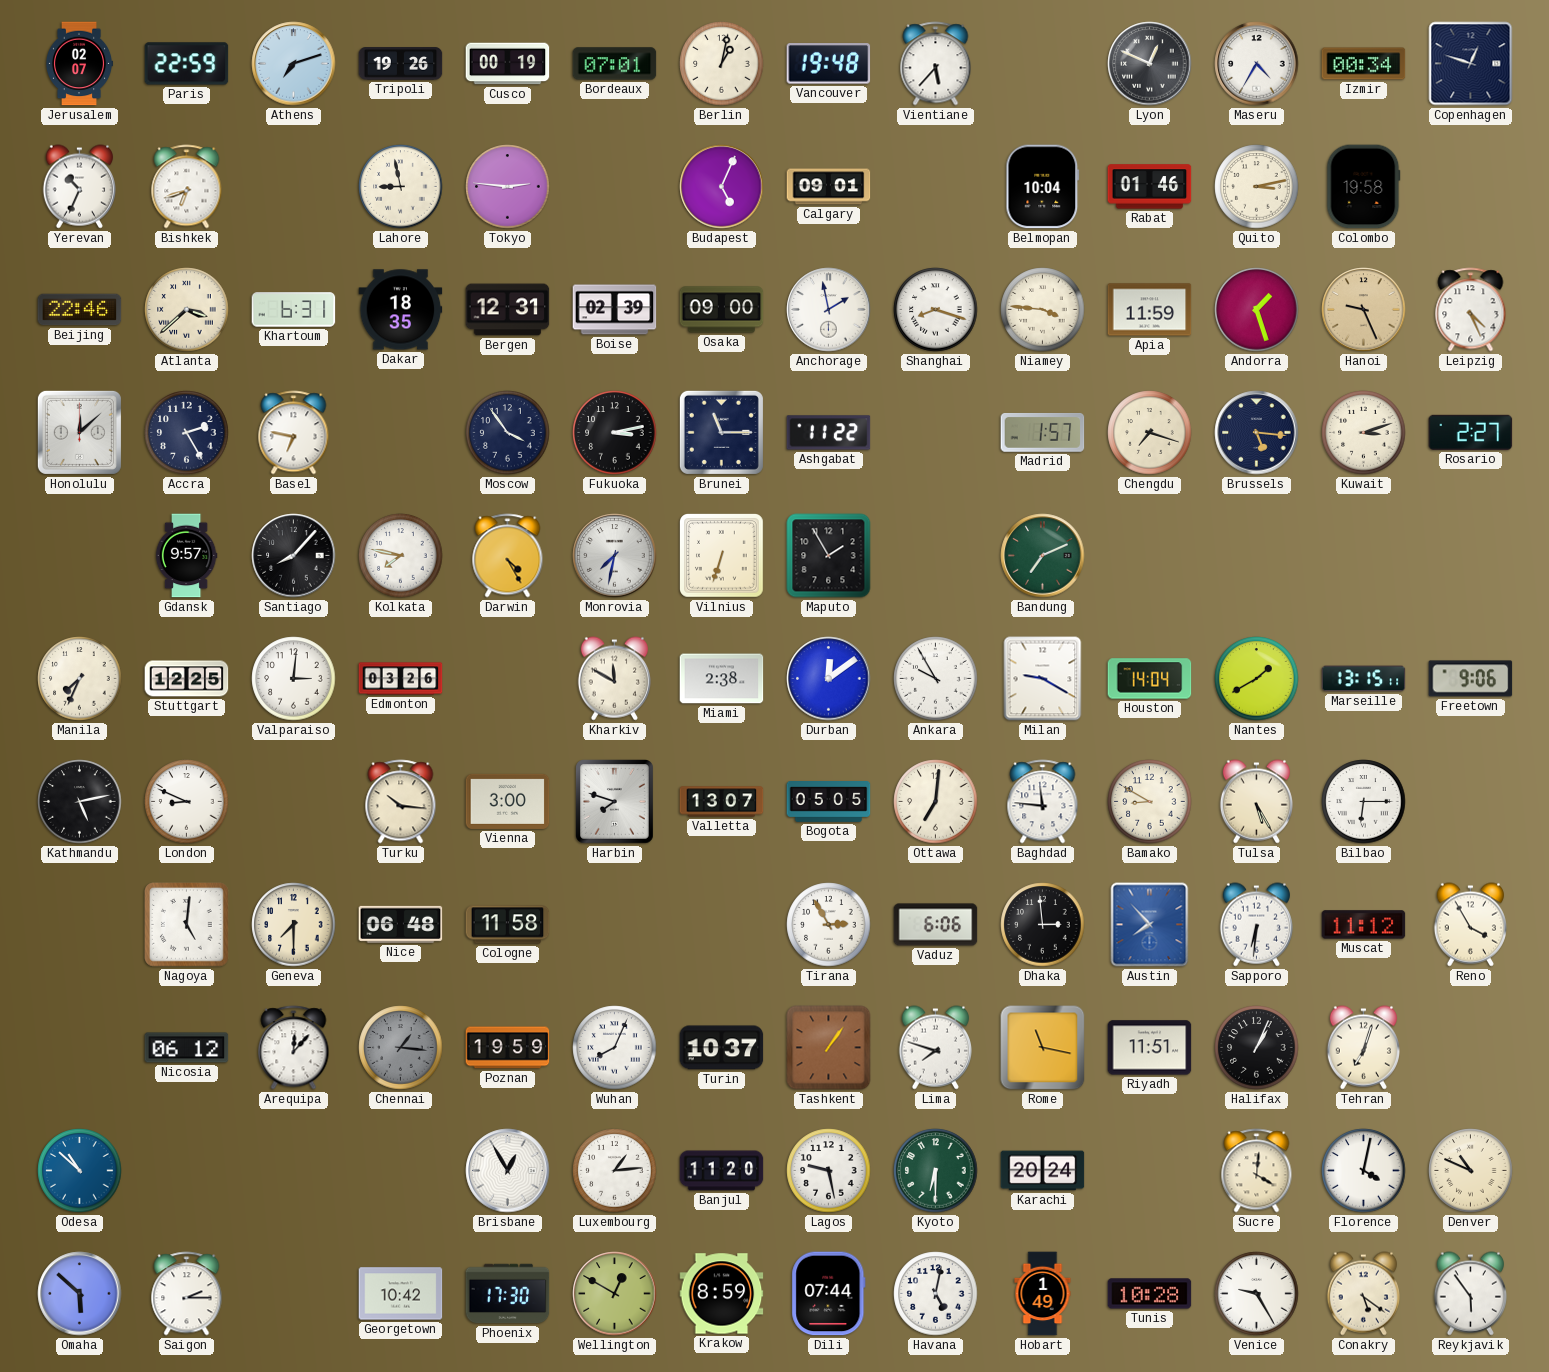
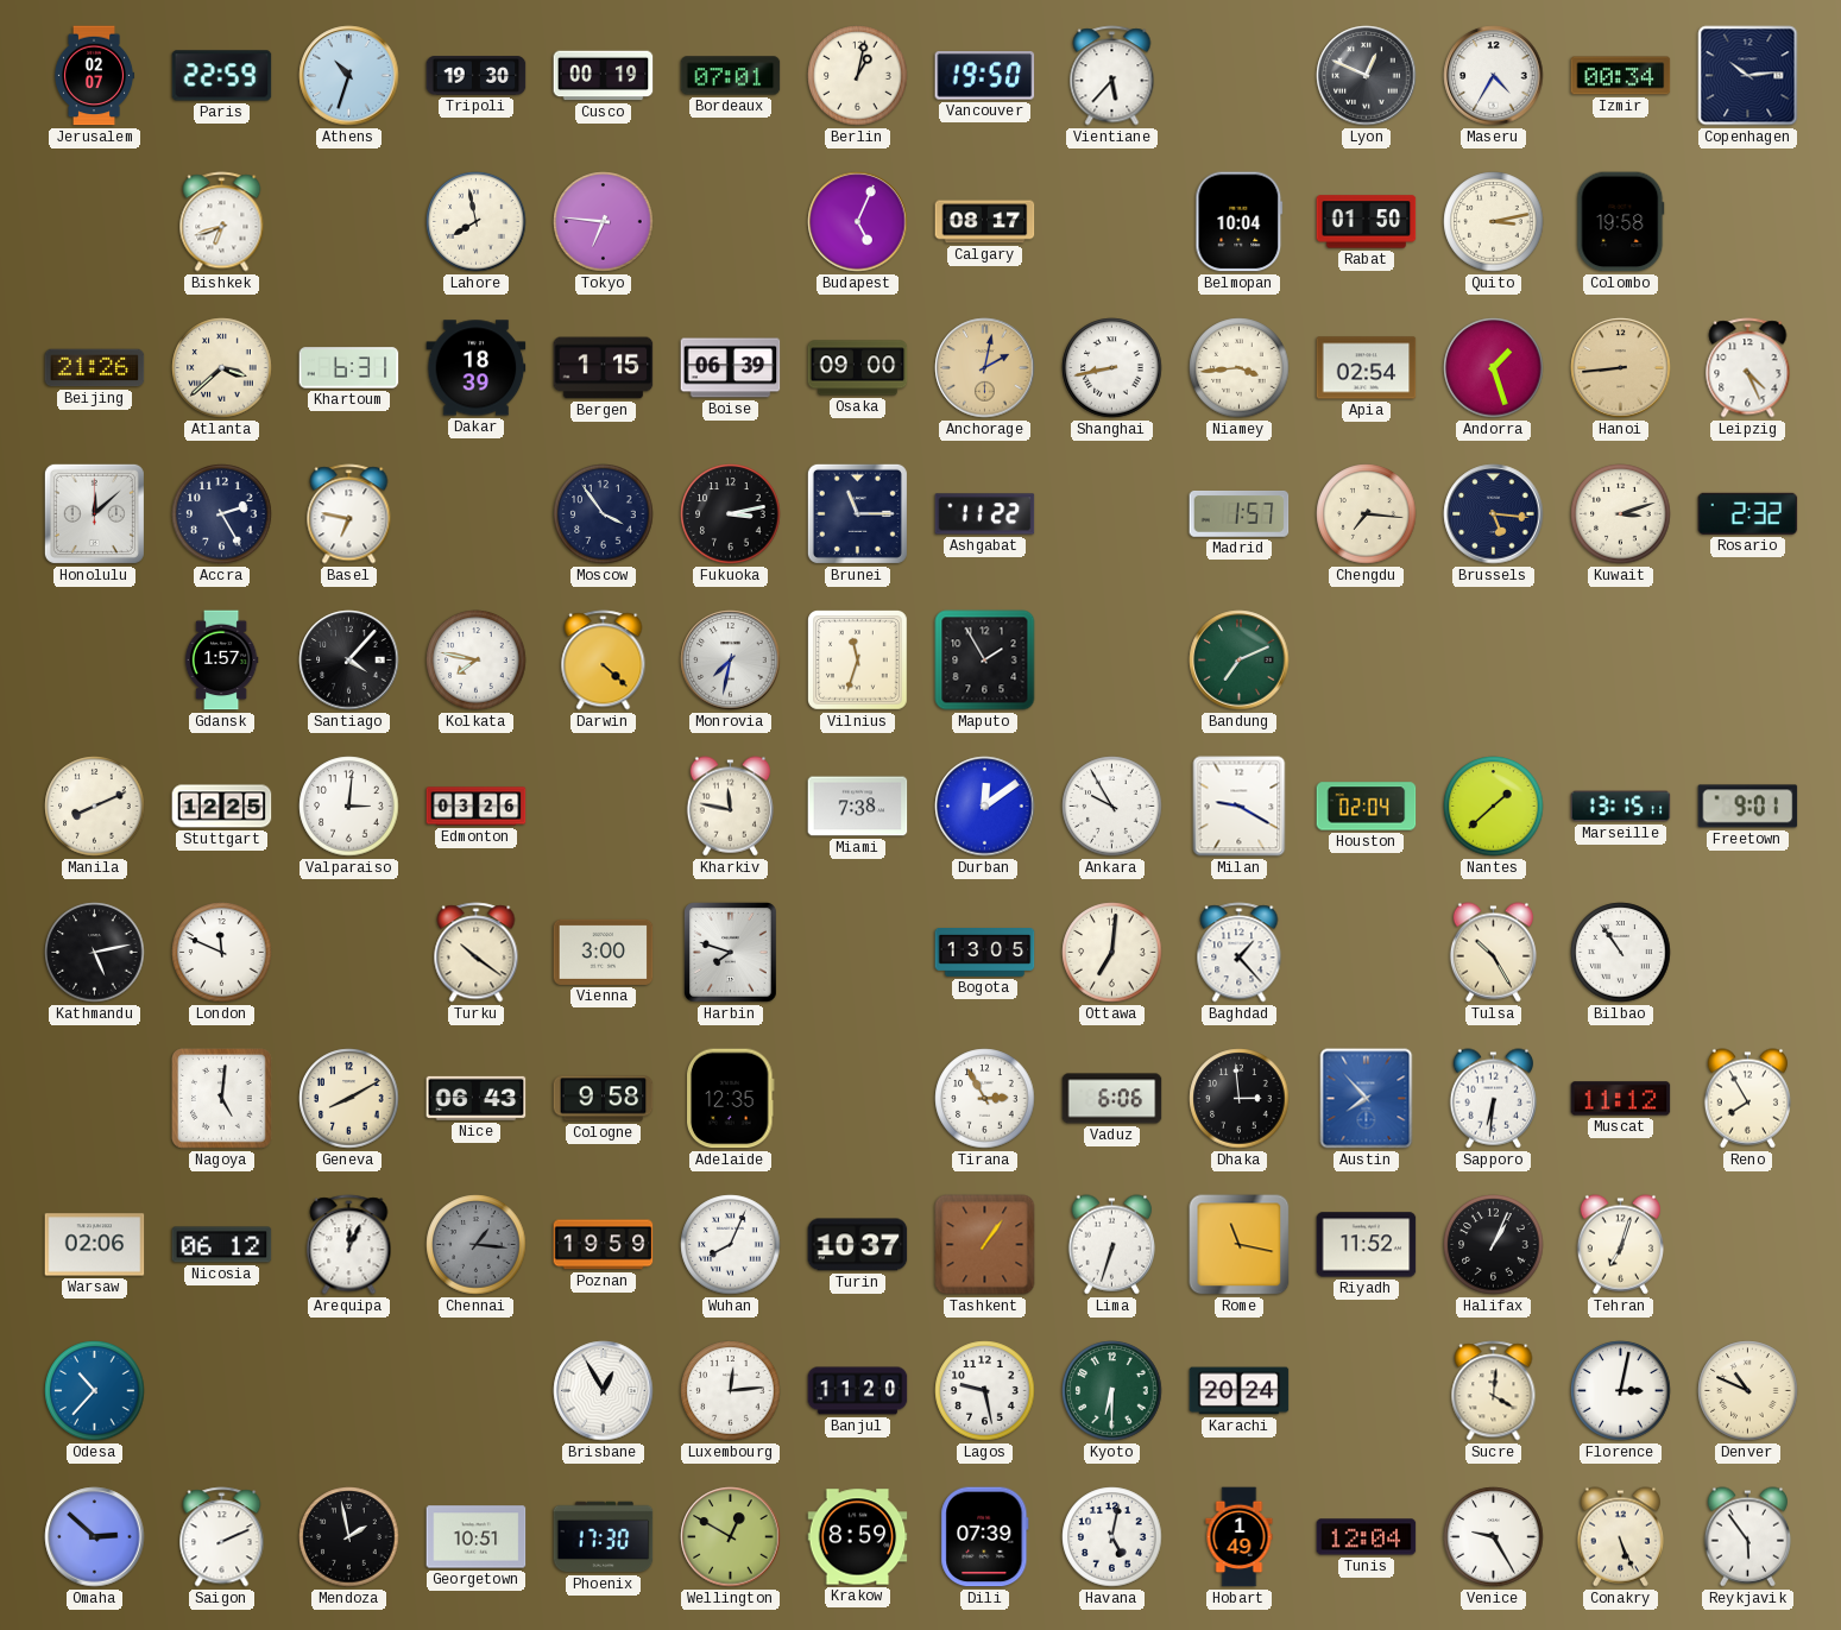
Athens: 7:12 -> 10:33
Tripoli: 19:26 -> 19:30
Vancouver: 19:48 -> 19:50
Copenhagen: 12:48 -> 10:14
Yerevan: 10:34 -> none
Lahore: 8:58 -> 7:58
Tokyo: 2:46 -> 6:46
Calgary: 09:01 -> 08:17
Rabat: 01:46 -> 01:50
Beijing: 22:46 -> 21:26
Dakar: 18:35 -> 18:39
Bergen: 12:31 -> 1:15
Boise: 02:39 -> 06:39
Anchorage: 1:58 -> 2:02
Anchorage dial: white -> champagne
Shanghai: 8:18 -> 8:43
Niamey: 3:46 -> 3:44
Apia: 11:59 -> 02:54
Hanoi: 9:26 -> 8:44
Chengdu: 7:18 -> 7:16
Rosario: 2:27 -> 2:32
Gdansk: 9:57 -> 1:57
Santiago: 8:07 -> 4:07
Darwin: 4:25 -> 4:22
Vilnius: 6:33 -> 11:33
Manila: 7:34 -> 8:11
Kharkiv: 11:50 -> 11:47
Miami: 2:38 -> 7:38
Houston: 14:04 -> 02:04
Nantes: 1:40 -> 1:38
Freetown: 9:06 -> 9:01
London: 8:49 -> 11:49
Turku: 10:16 -> 10:21
Valletta: 13:07 -> none
Bogota: 05:05 -> 13:05
Baghdad: 11:46 -> 1:23
Bamako: 8:50 -> none
Tulsa: 5:25 -> 10:25
Bilbao: 6:15 -> 10:54
Geneva: 7:30 -> 8:10
Nice: 06:48 -> 06:43
Cologne: 11:58 -> 9:58
Adelaide: none -> 12:35
Reno: 3:55 -> 7:55
Warsaw: none -> 02:06
Arequipa: 12:07 -> 12:04
Lima: 7:48 -> 6:33
Riyadh: 11:51 -> 11:52
Odesa: 10:52 -> 10:37
Luxembourg: 1:14 -> 12:14
Florence: 4:02 -> 3:02
Omaha: 5:52 -> 2:52
Saigon: 2:15 -> 2:11
Mendoza: none -> 1:58
Georgetown: 10:42 -> 10:51
Dili: 07:44 -> 07:39
Tunis: 10:28 -> 12:04
Conakry: 5:21 -> 5:26
